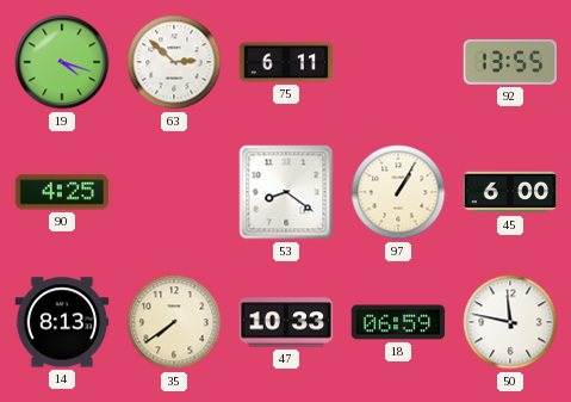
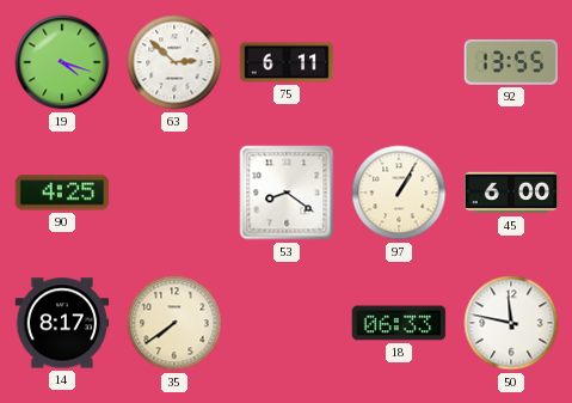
14: 8:13 -> 8:17
47: 10:33 -> none
18: 06:59 -> 06:33
